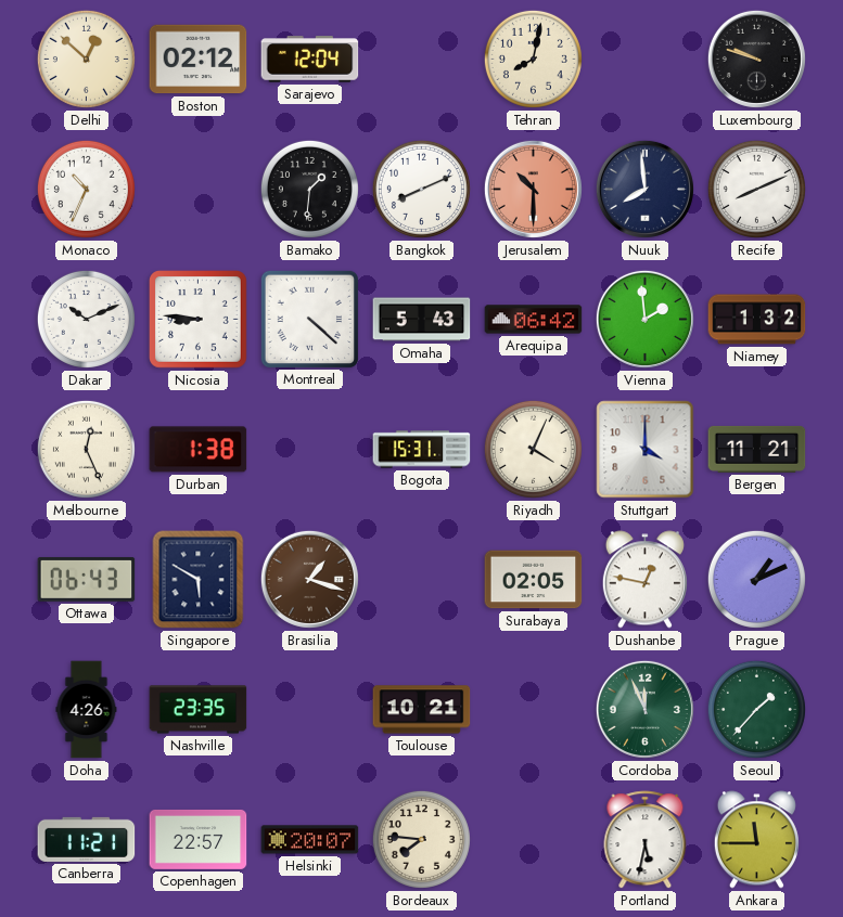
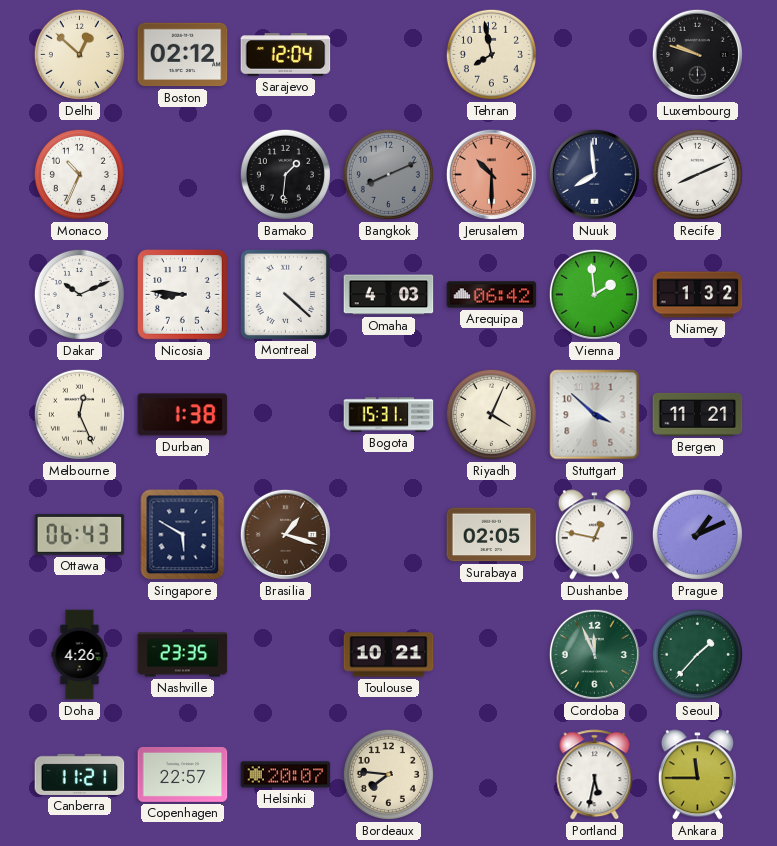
Tehran: 8:02 -> 7:58
Bangkok dial: white -> grey
Omaha: 5:43 -> 4:03
Stuttgart: 4:00 -> 3:52
